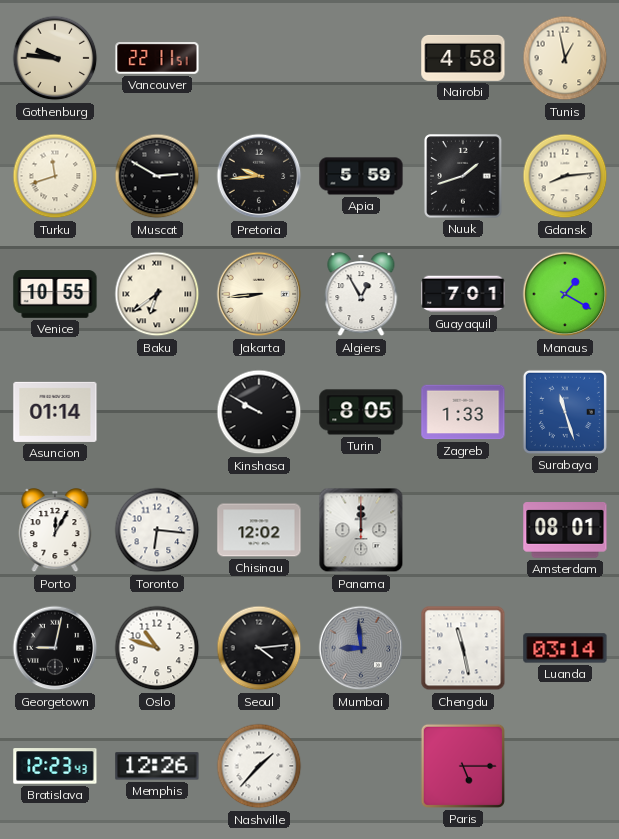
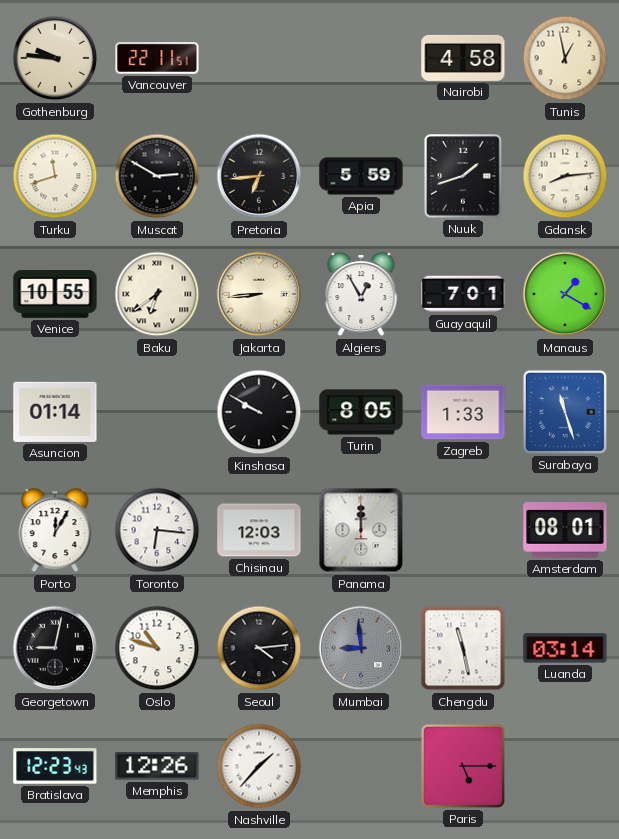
Pretoria: 9:44 -> 6:44
Chisinau: 12:02 -> 12:03
